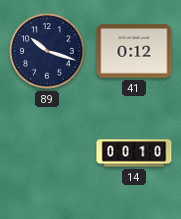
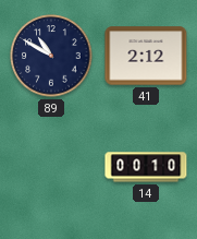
89: 10:18 -> 10:50
41: 0:12 -> 2:12
